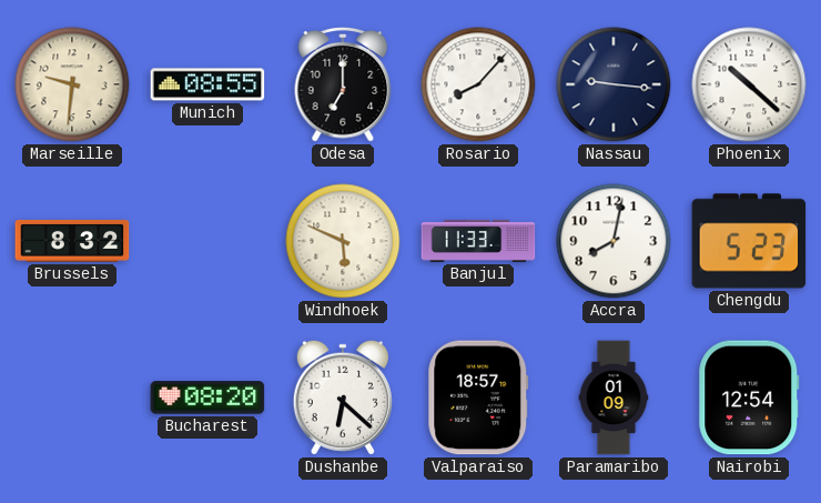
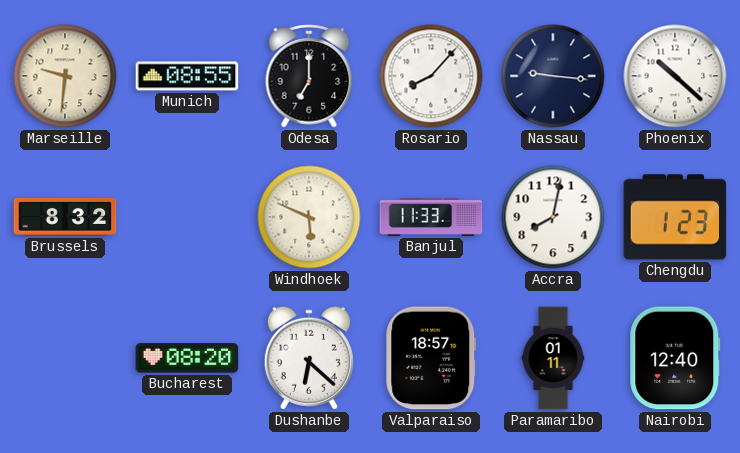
Chengdu: 5:23 -> 1:23
Paramaribo: 01:09 -> 01:11
Nairobi: 12:54 -> 12:40
